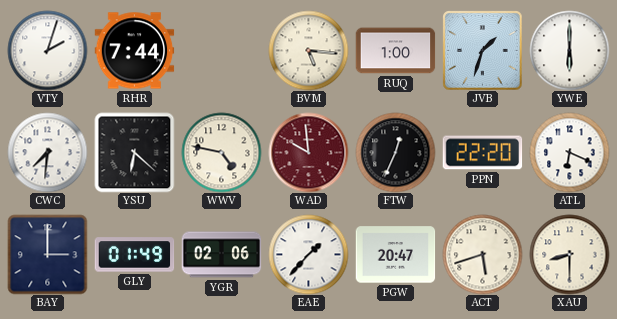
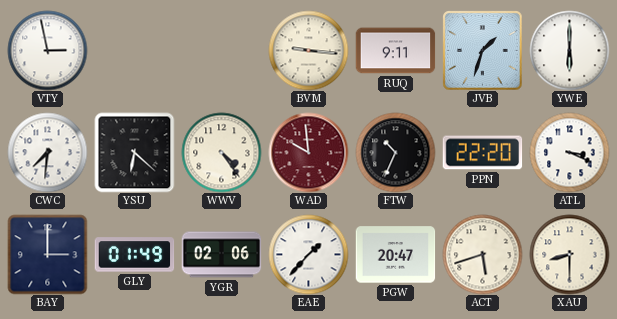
VTY: 2:03 -> 2:58
RHR: 7:44 -> none
BVM: 5:16 -> 9:16
RUQ: 1:00 -> 9:11
WWV: 4:47 -> 4:24
FTW: 12:34 -> 10:34
ATL: 6:19 -> 3:19
